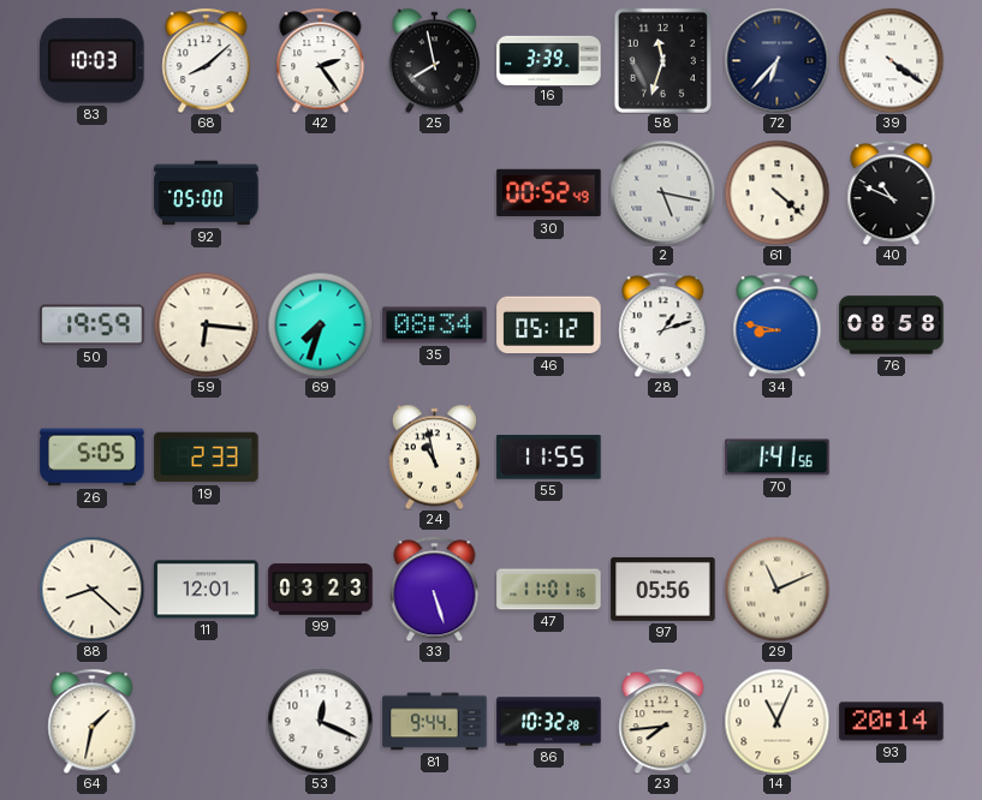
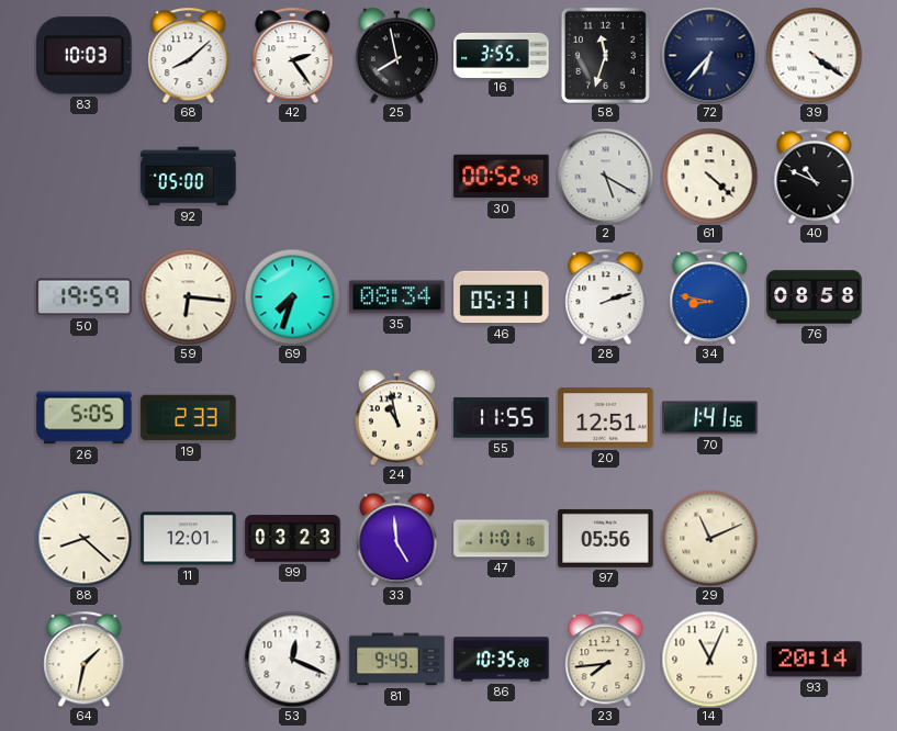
16: 3:39 -> 3:55
2: 5:17 -> 5:20
46: 05:12 -> 05:31
28: 1:12 -> 2:12
20: none -> 12:51
33: 5:27 -> 4:59
81: 9:44 -> 9:49
86: 10:32 -> 10:35
